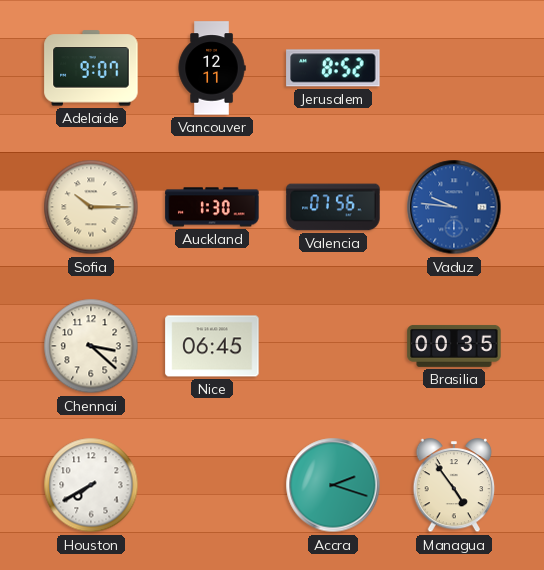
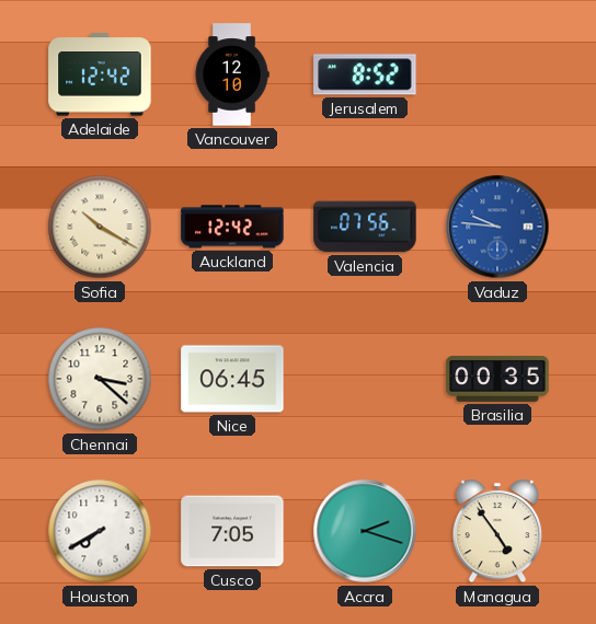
Adelaide: 9:07 -> 12:42
Vancouver: 12:11 -> 12:10
Sofia: 10:15 -> 10:20
Auckland: 1:30 -> 12:42
Cusco: none -> 7:05
